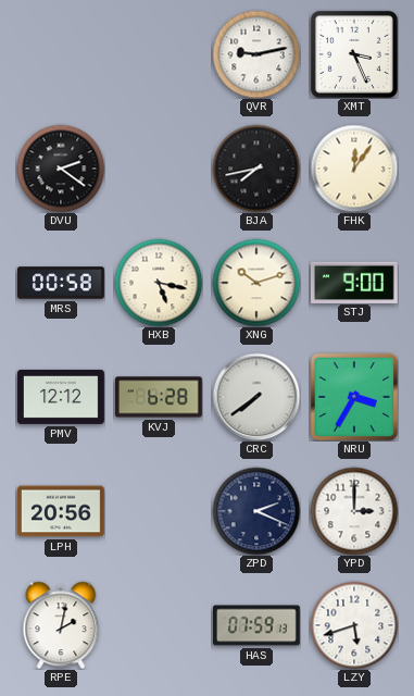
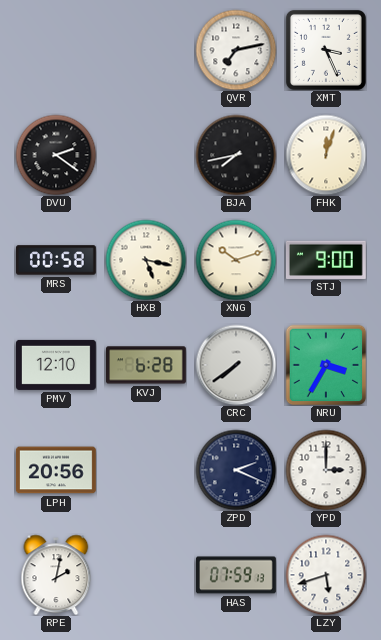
QVR: 9:13 -> 7:13
FHK: 12:06 -> 12:03
PMV: 12:12 -> 12:10
